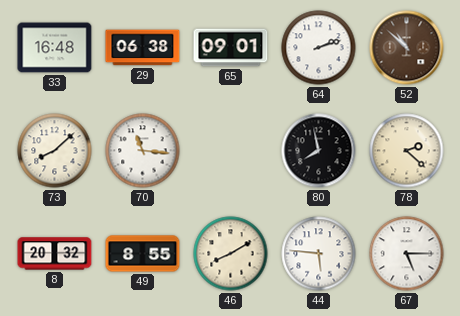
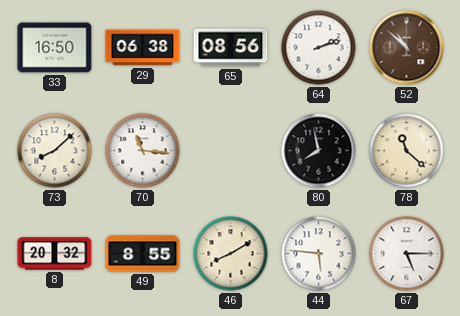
33: 16:48 -> 16:50
65: 09:01 -> 08:56
78: 2:22 -> 11:22
